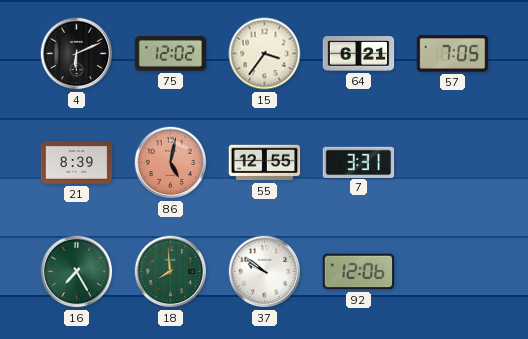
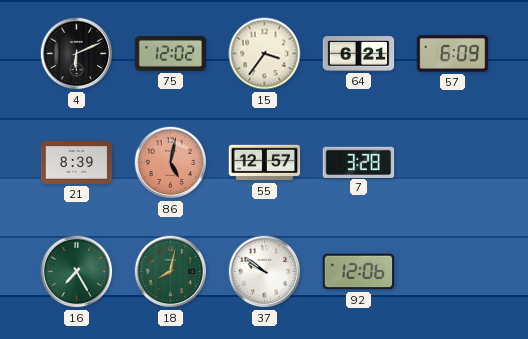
57: 7:05 -> 6:09
55: 12:55 -> 12:57
7: 3:31 -> 3:28
18: 7:59 -> 8:02
